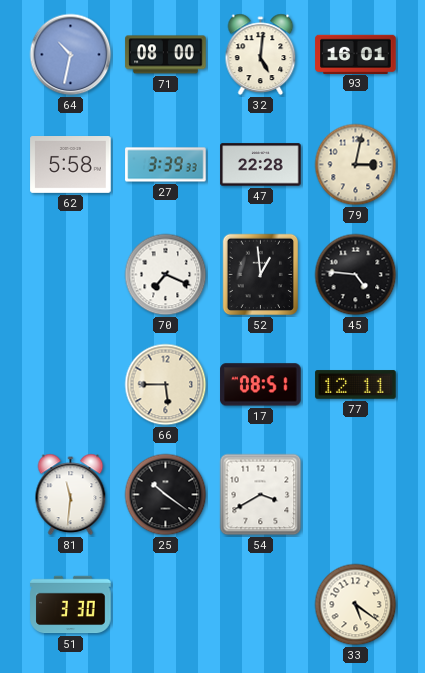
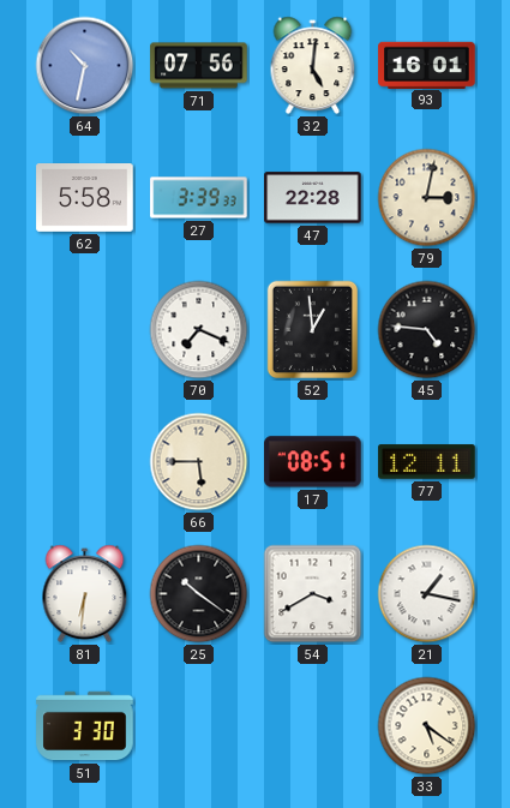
71: 08:00 -> 07:56
81: 11:31 -> 6:31
21: none -> 1:17
